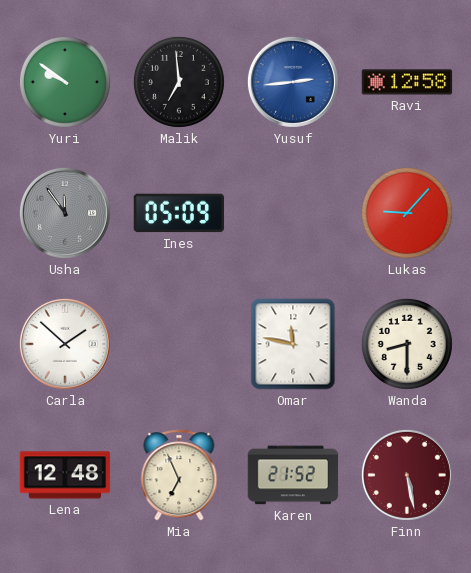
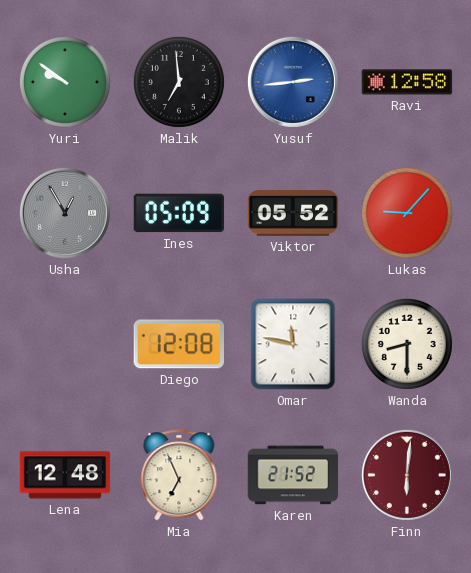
Usha: 11:54 -> 12:55
Viktor: none -> 05:52
Carla: 1:52 -> none
Diego: none -> 12:08
Finn: 5:28 -> 6:01
